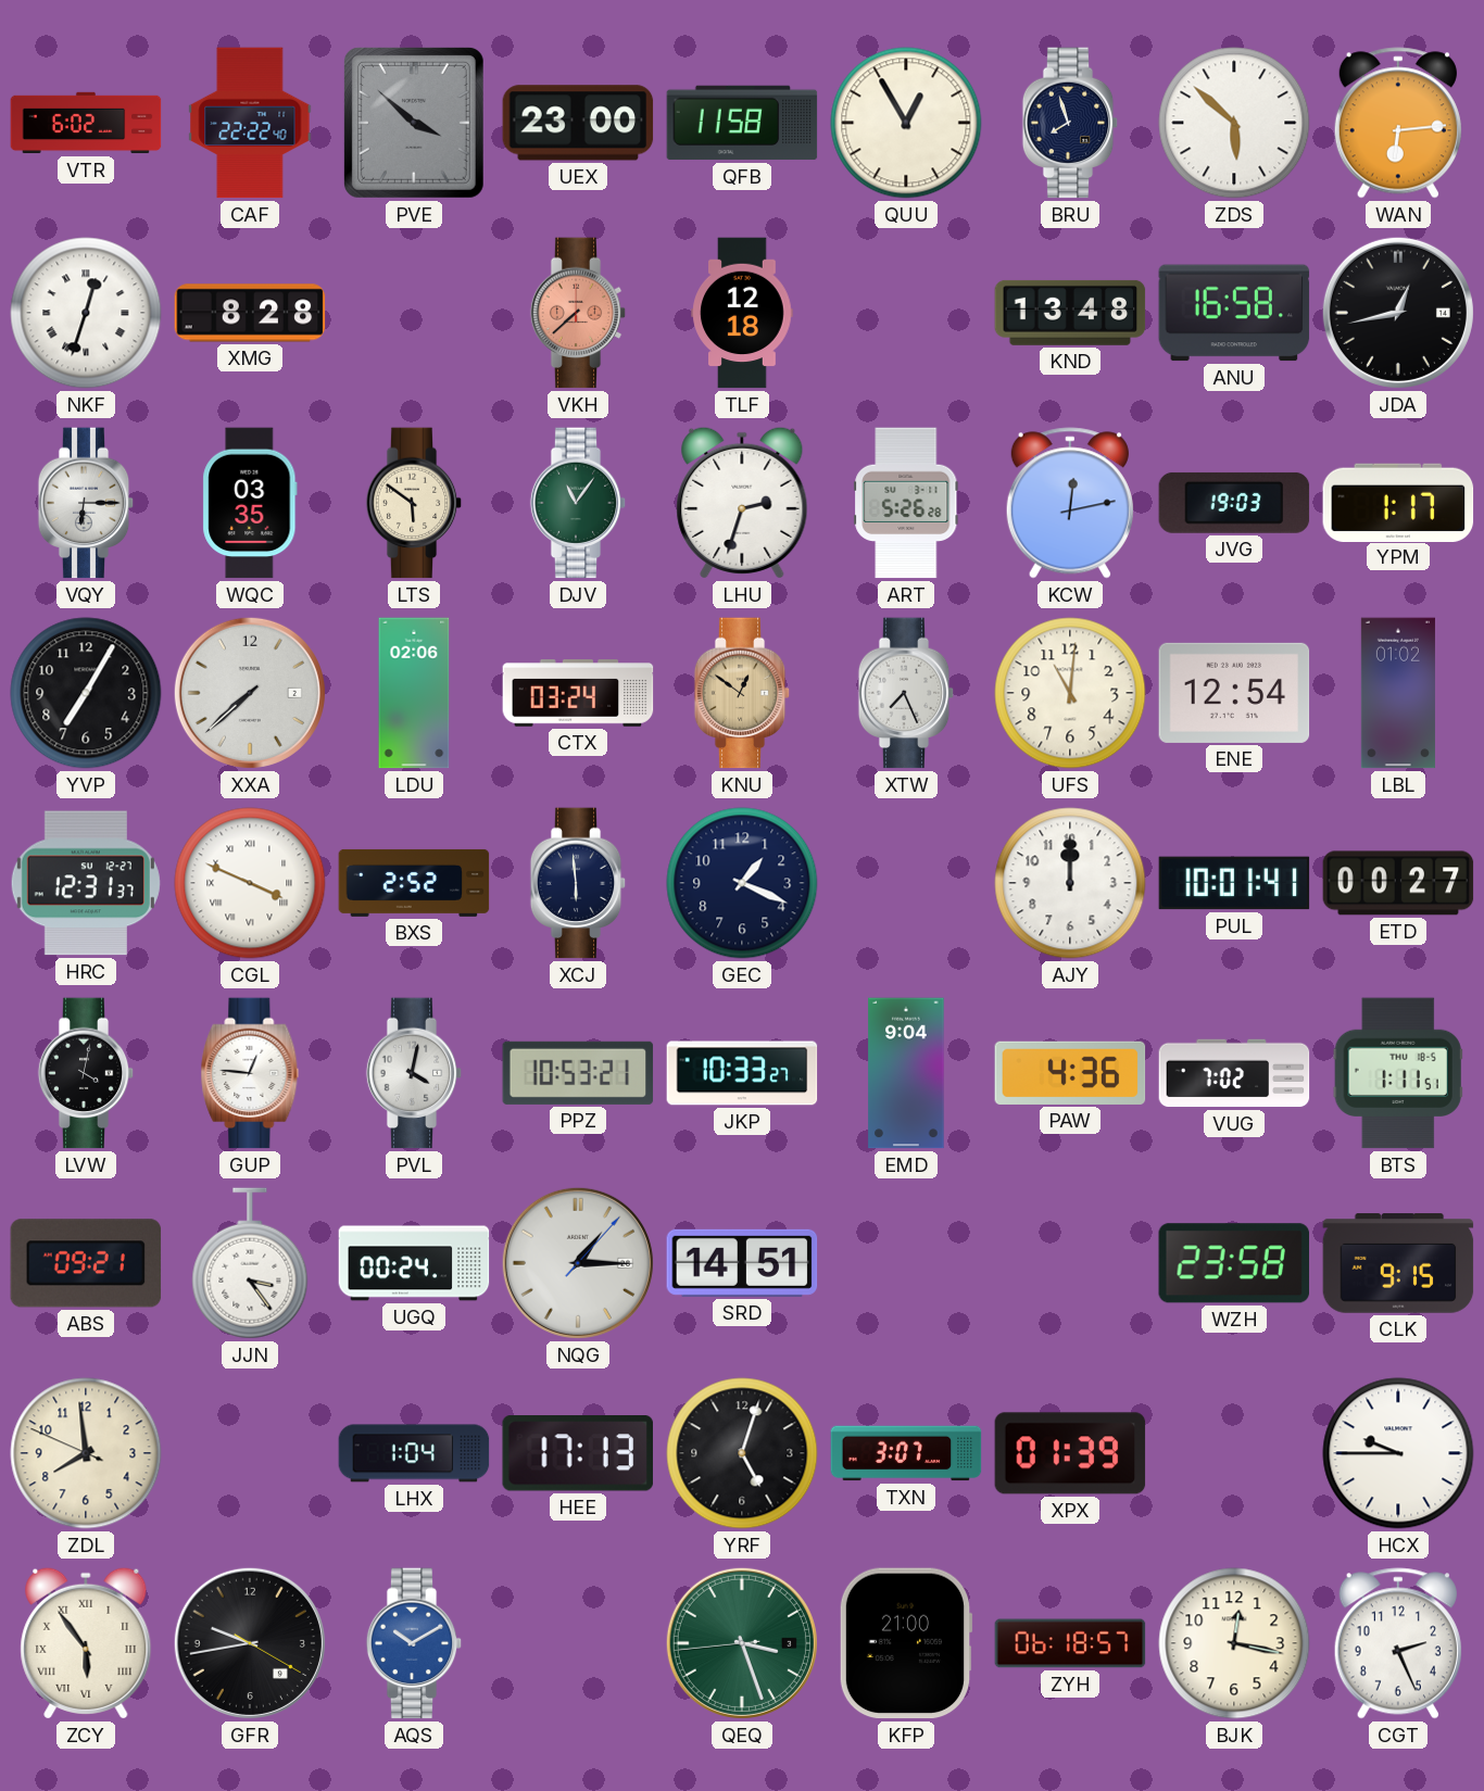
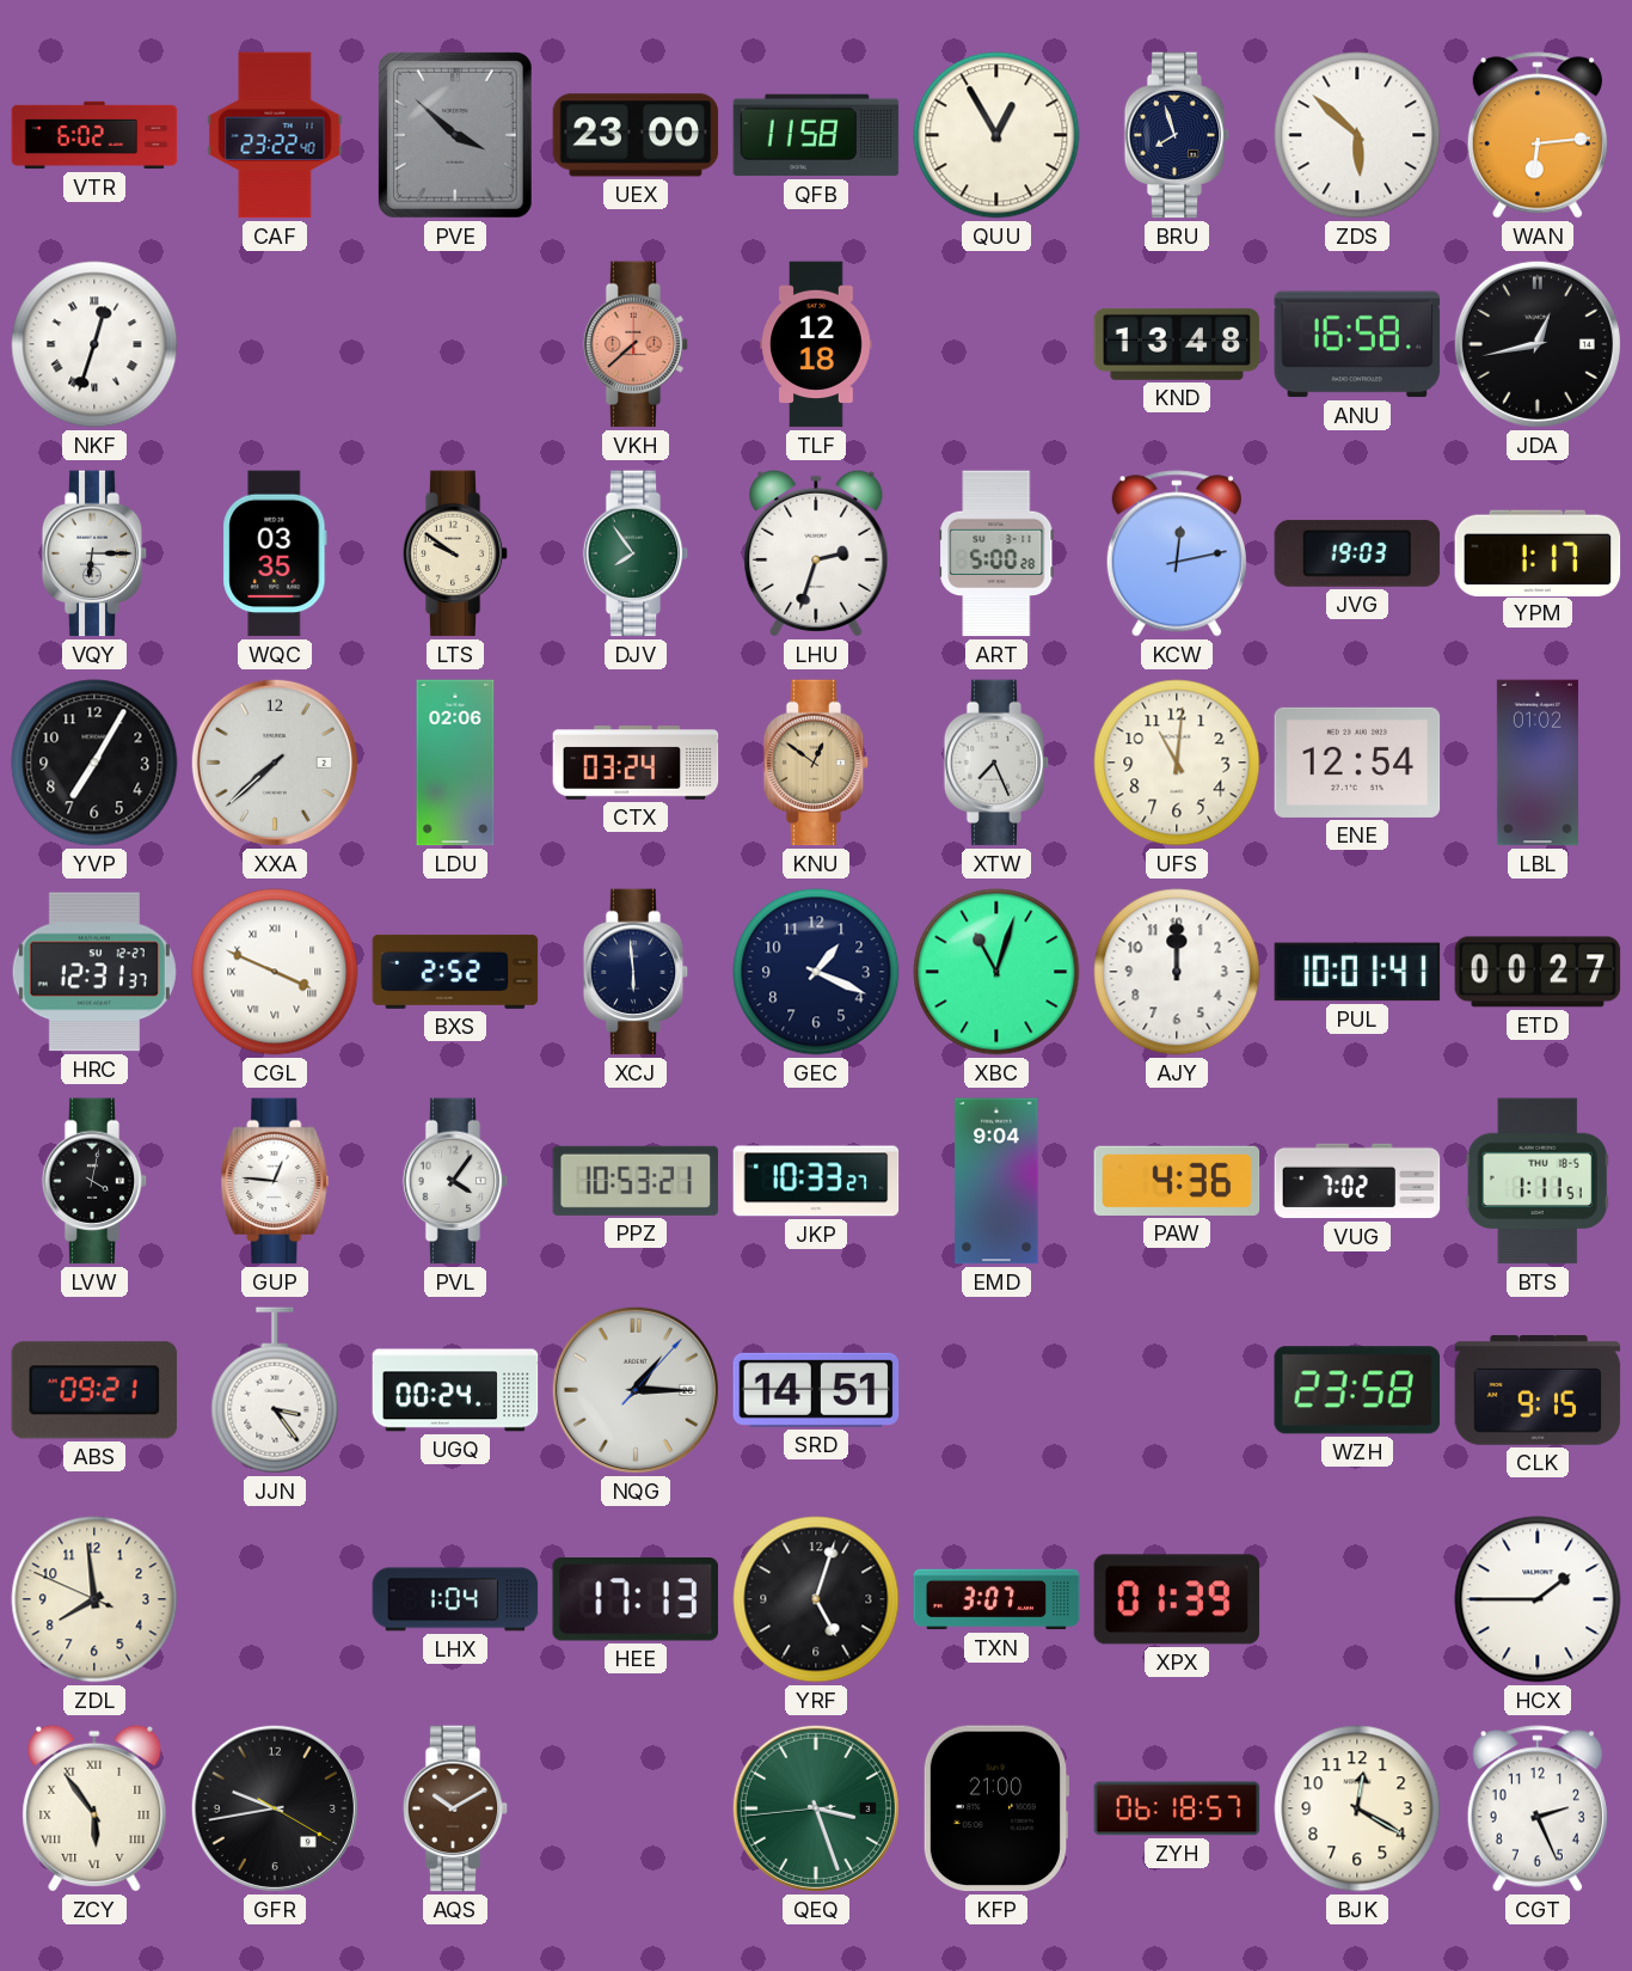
CAF: 22:22 -> 23:22
XMG: 8:28 -> none
LTS: 5:51 -> 9:51
DJV: 11:06 -> 7:54
ART: 5:26 -> 5:00
XBC: none -> 11:03
PVL: 4:02 -> 4:06
HCX: 9:45 -> 1:45
AQS dial: blue -> brown
BJK: 12:17 -> 12:20
